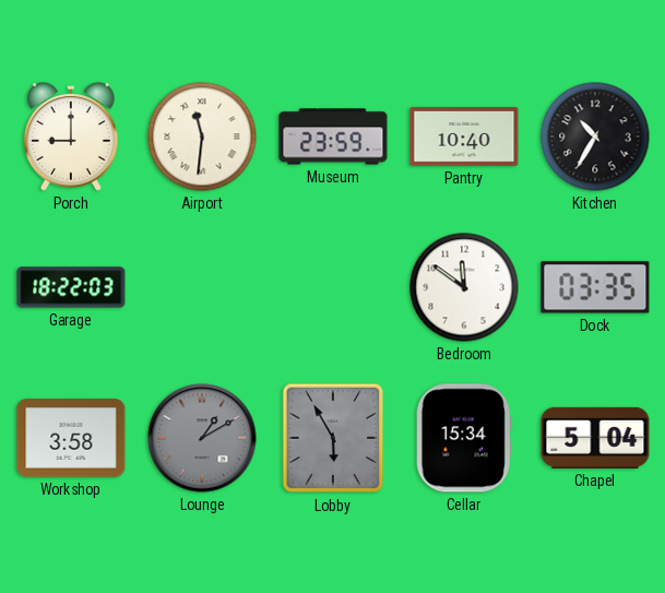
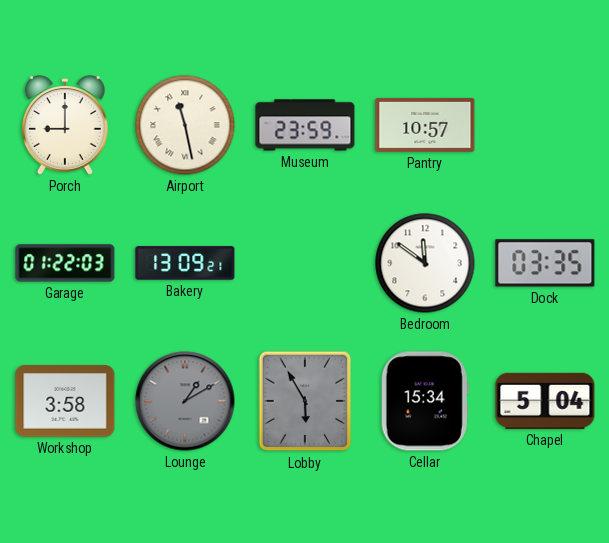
Airport: 11:31 -> 11:28
Pantry: 10:40 -> 10:57
Kitchen: 10:35 -> none
Garage: 18:22 -> 01:22
Bakery: none -> 13:09
